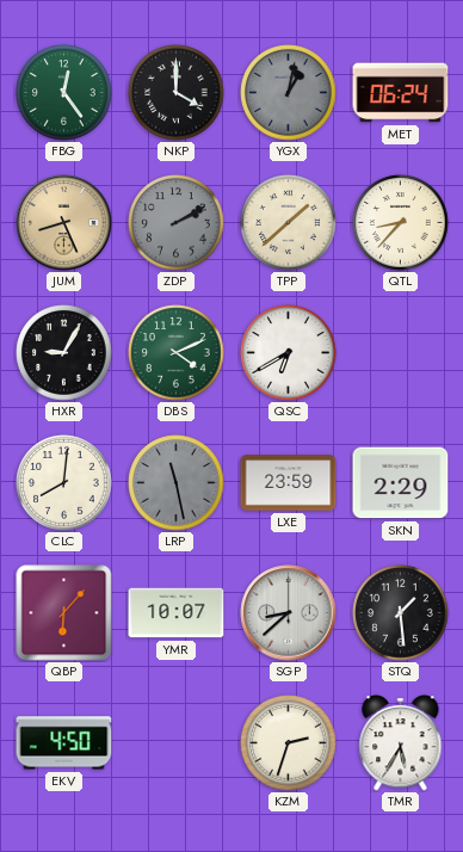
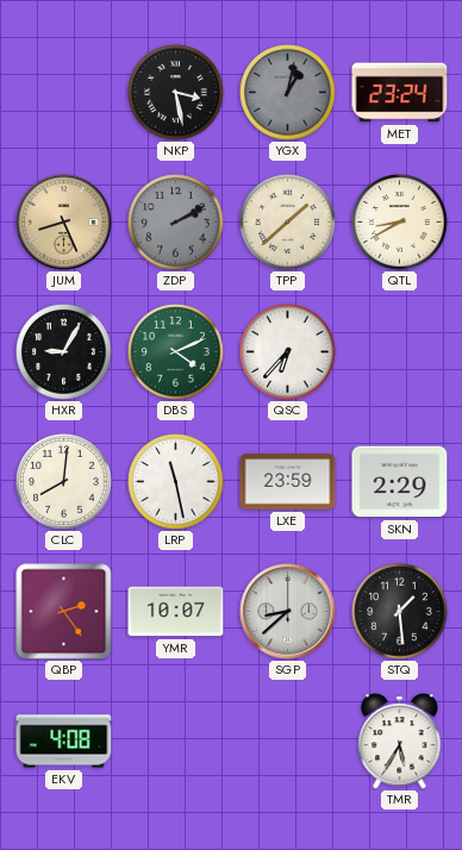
FBG: 12:24 -> none
NKP: 4:00 -> 3:28
MET: 06:24 -> 23:24
QTL: 8:37 -> 8:40
QSC: 6:40 -> 6:37
LRP dial: grey -> white
QBP: 6:07 -> 2:24
EKV: 4:50 -> 4:08
KZM: 2:33 -> none
